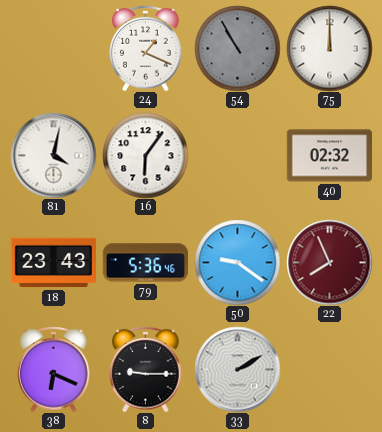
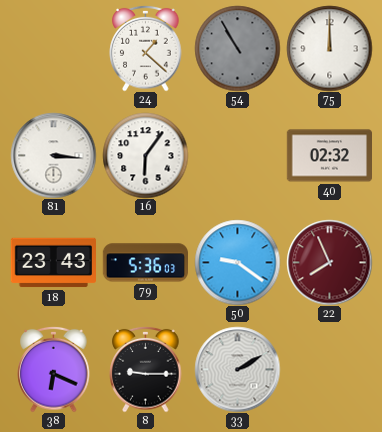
24: 1:19 -> 1:22
81: 4:02 -> 3:16
79: 5:36:46 -> 5:36:03
